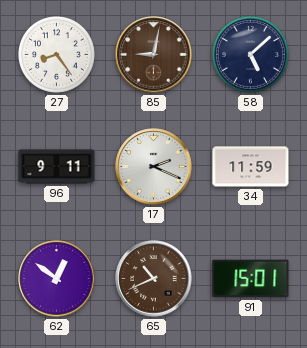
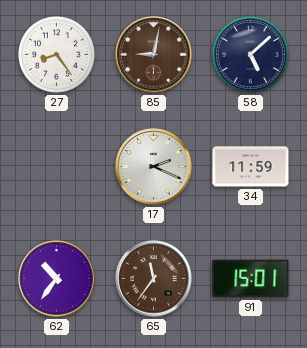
96: 9:11 -> none
62: 12:51 -> 10:36
65: 10:41 -> 11:36
